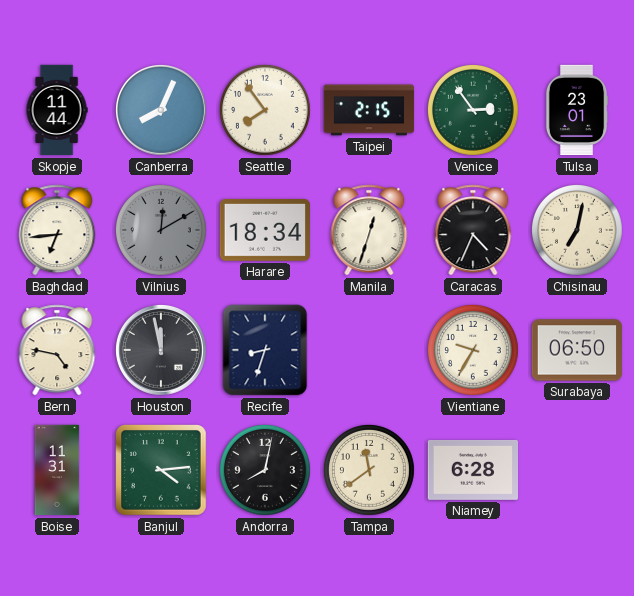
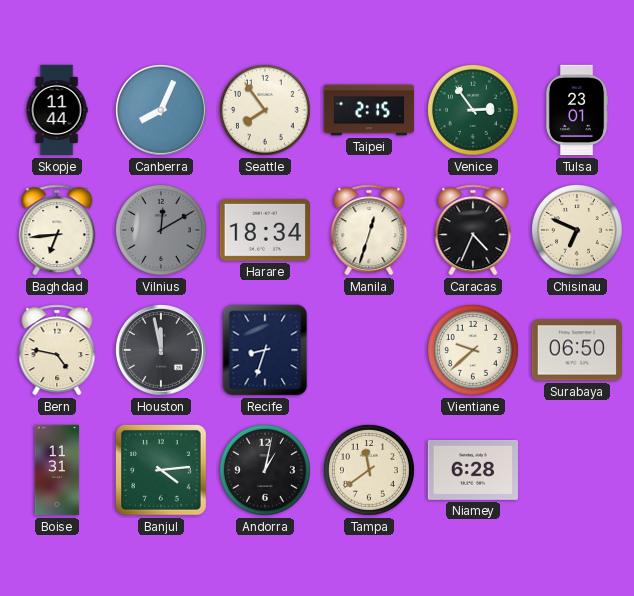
Chisinau: 7:02 -> 6:49
Vientiane: 9:35 -> 9:38
Andorra: 8:02 -> 1:02
